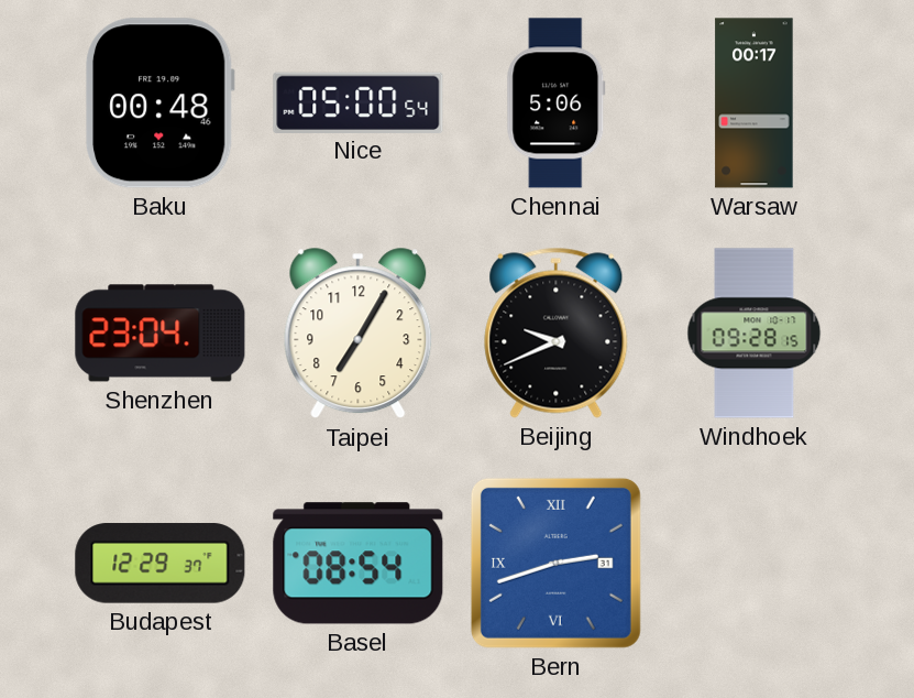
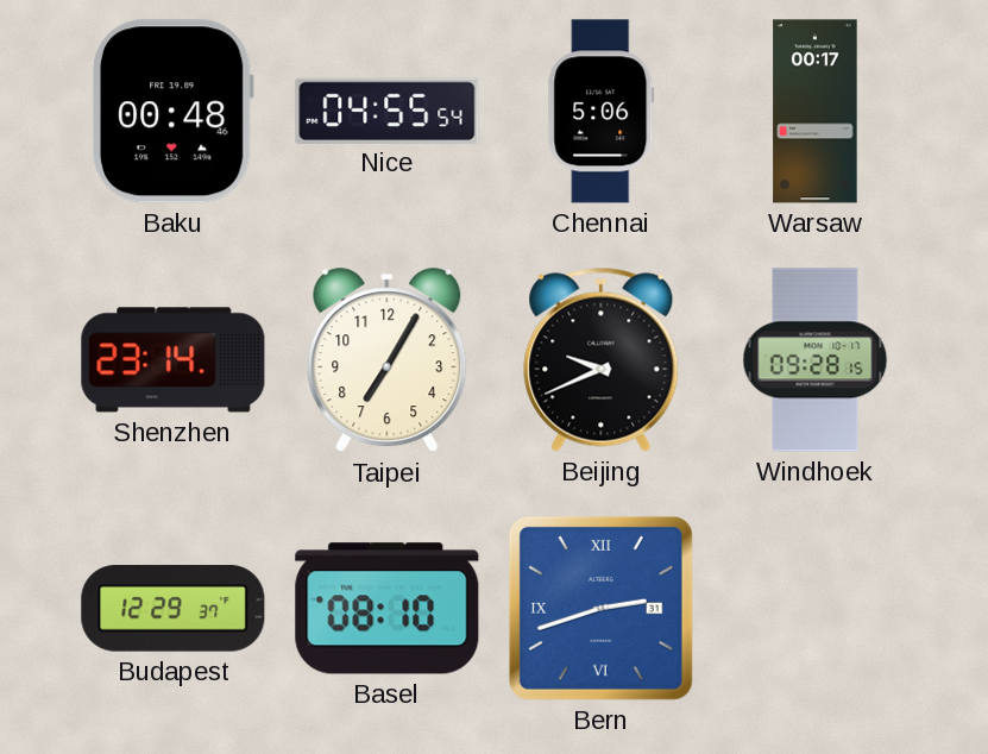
Nice: 05:00 -> 04:55
Shenzhen: 23:04 -> 23:14
Basel: 08:54 -> 08:10
